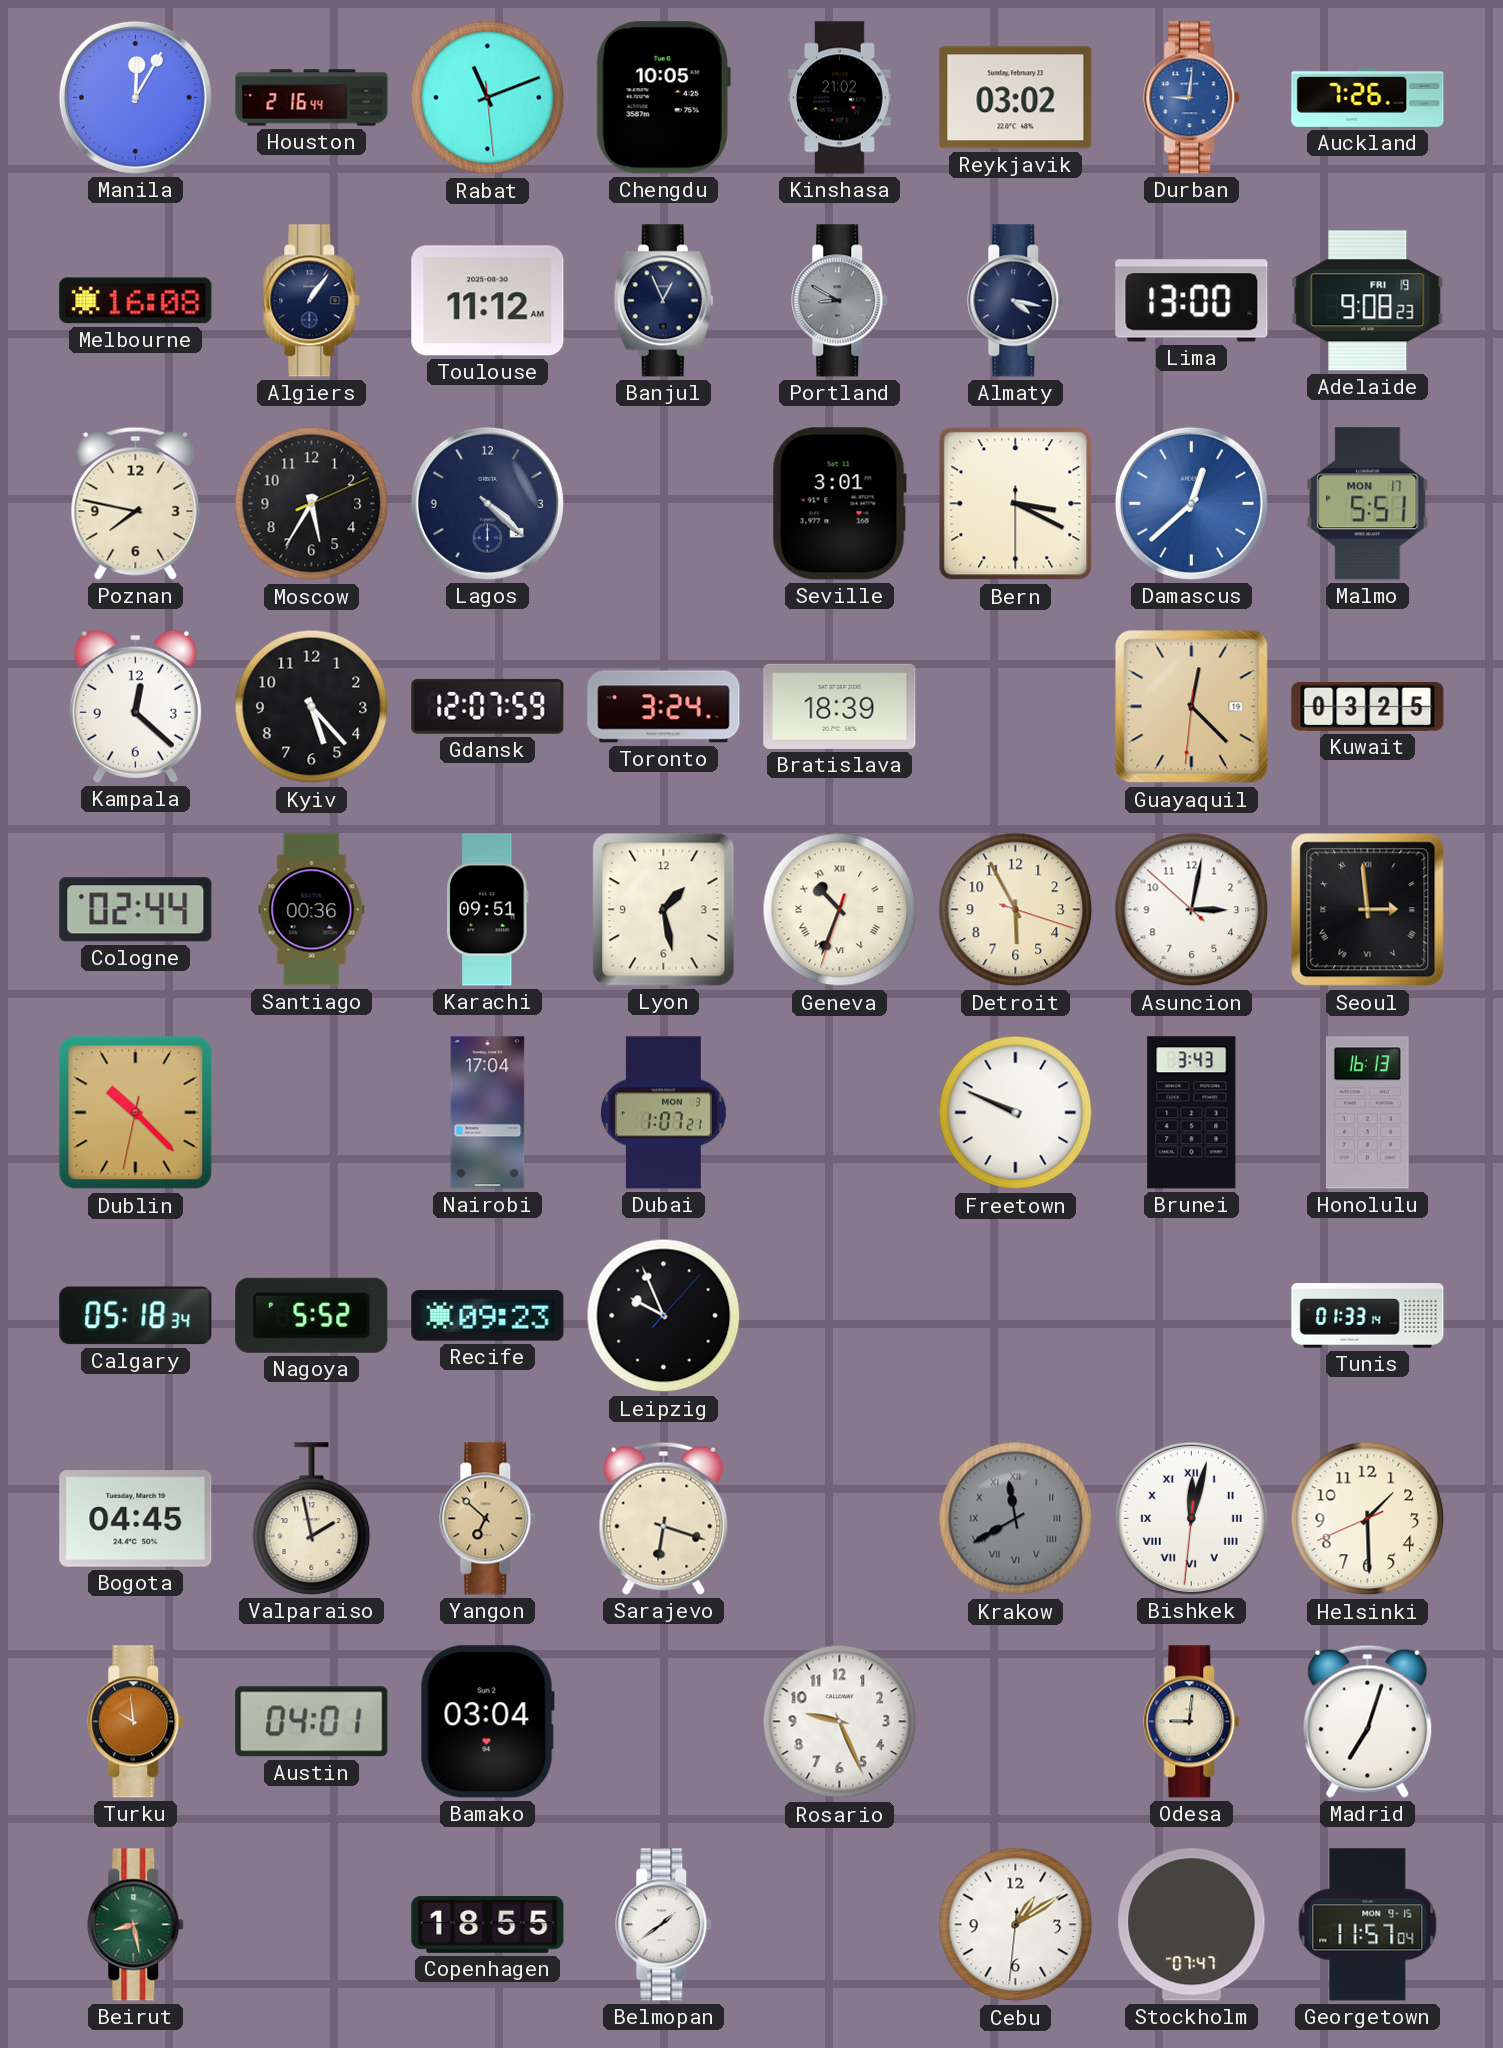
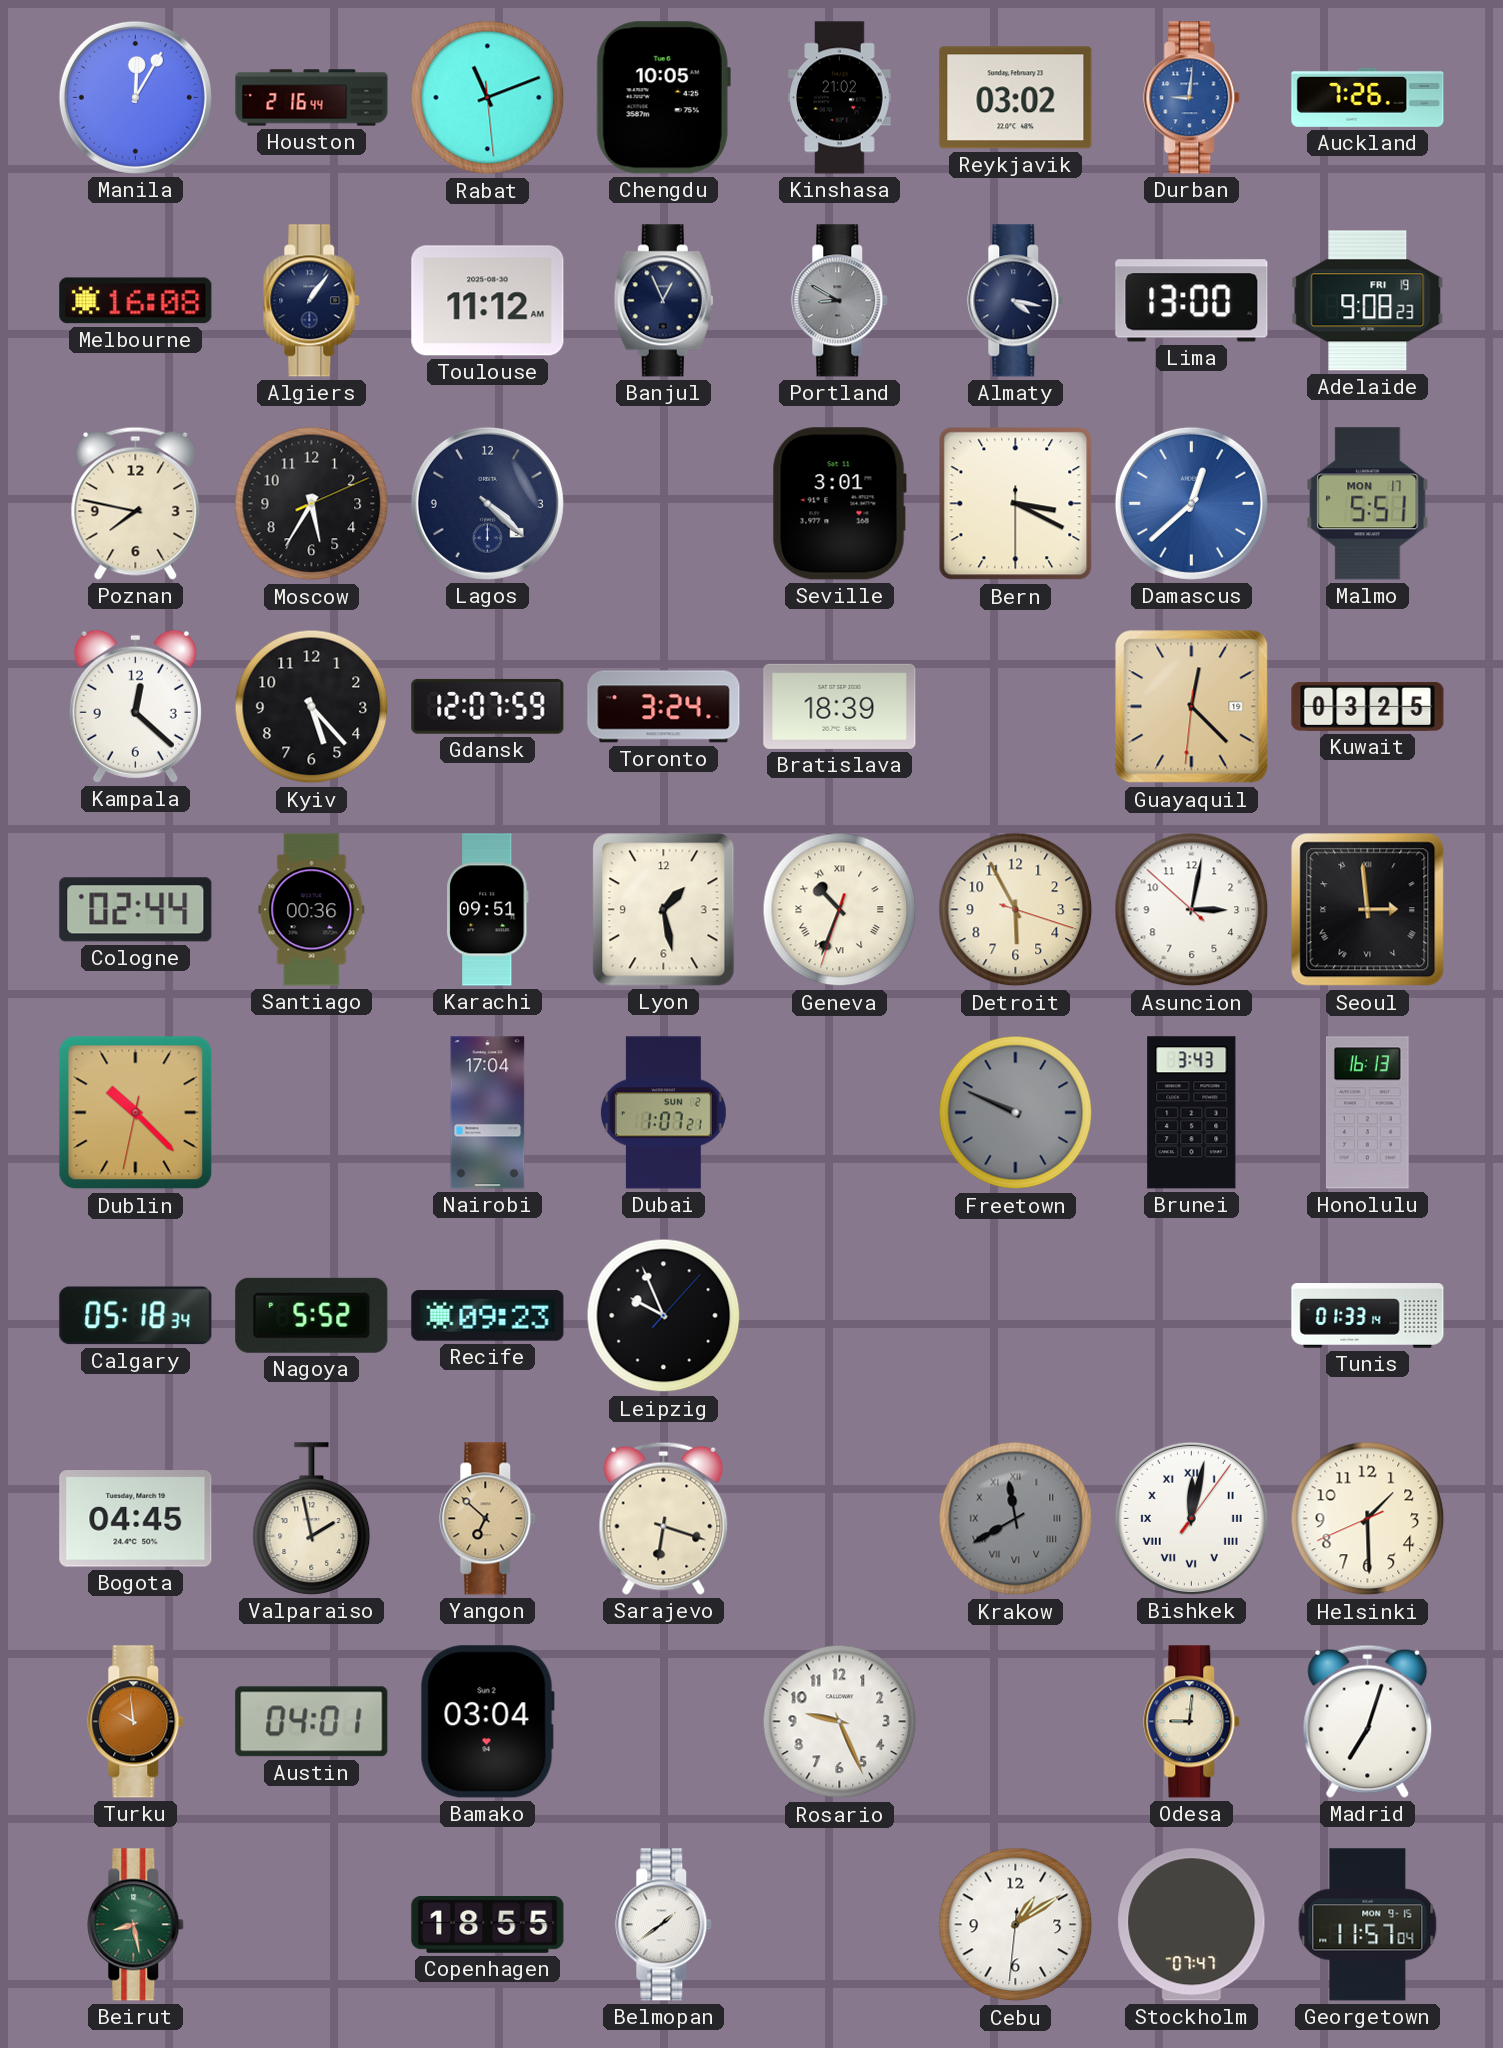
Dubai date: MON 3 -> SUN 2
Freetown dial: white -> grey
Bishkek: 12:02:31 -> 12:02:06
